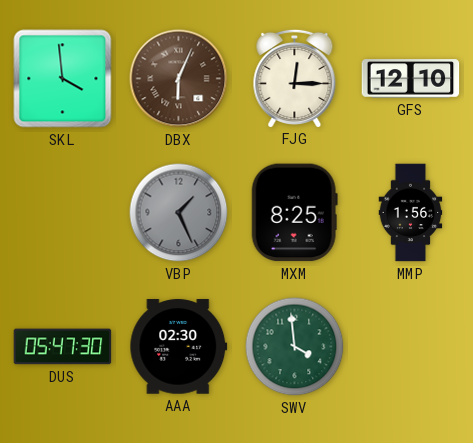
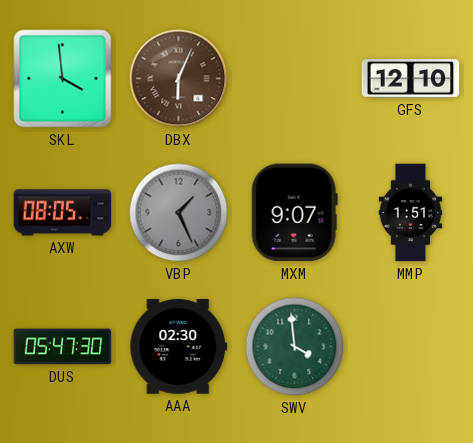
FJG: 12:15 -> none
AXW: none -> 08:05
MXM: 8:25 -> 9:07
MMP: 1:56 -> 1:51
